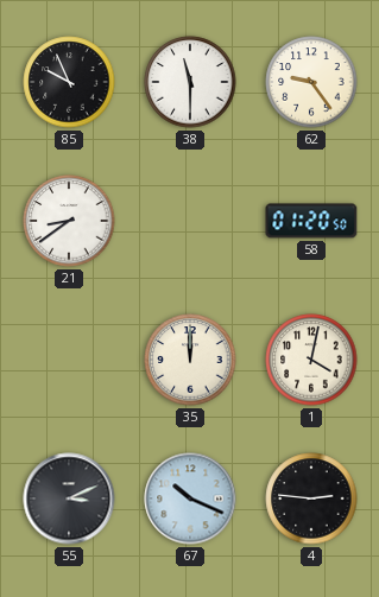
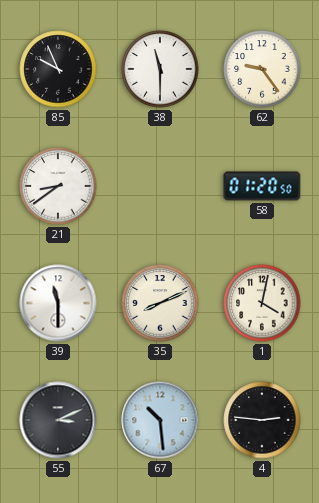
39: none -> 11:30
35: 12:00 -> 8:11
67: 10:19 -> 10:29
